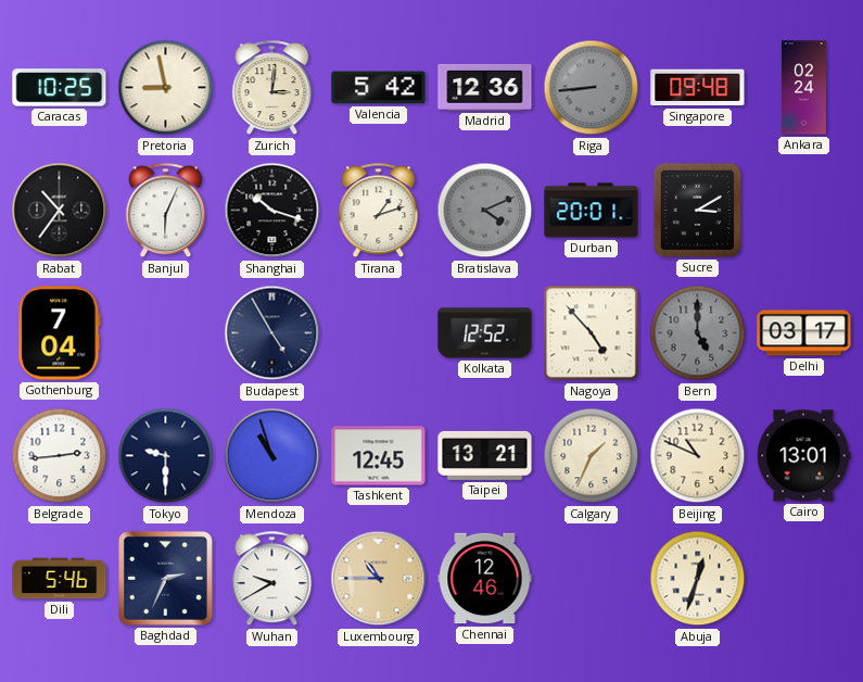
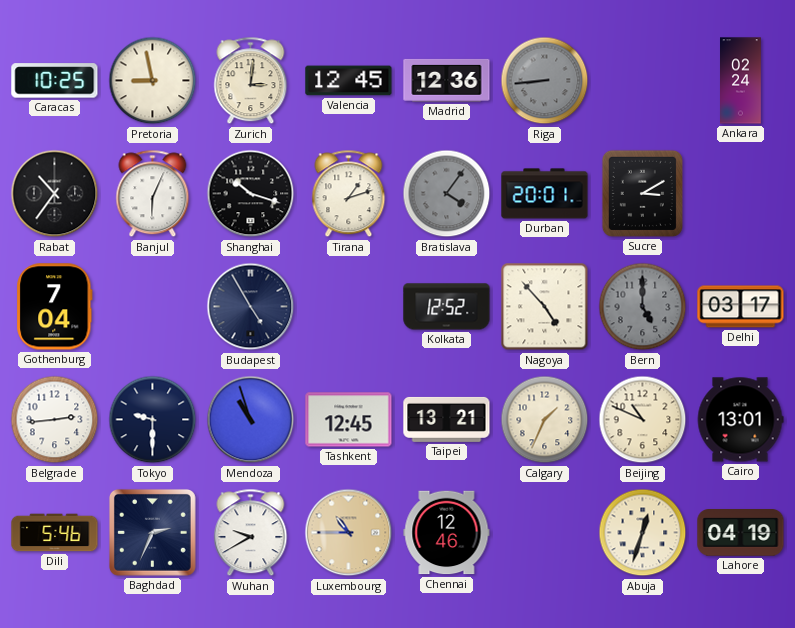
Valencia: 5:42 -> 12:45
Singapore: 09:48 -> none
Bratislava: 4:11 -> 4:06
Lahore: none -> 04:19
